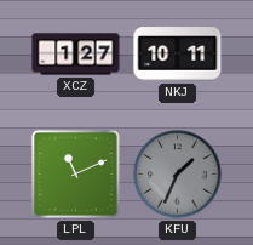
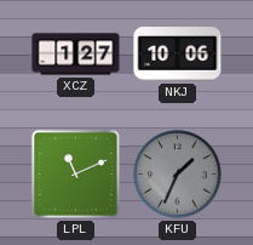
NKJ: 10:11 -> 10:06
